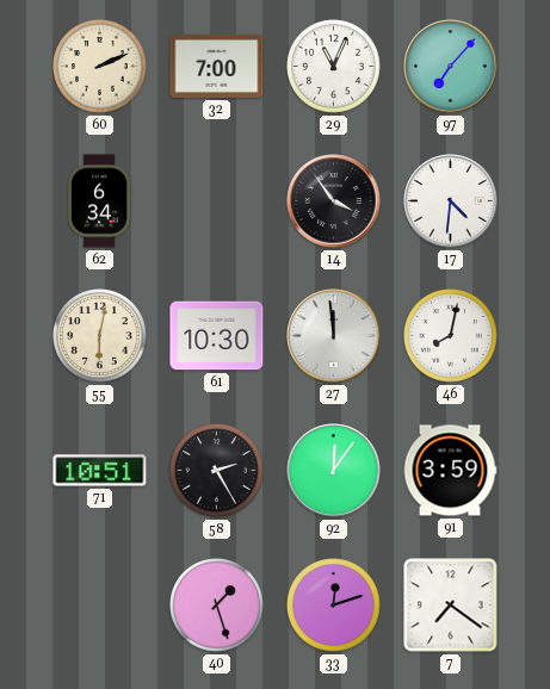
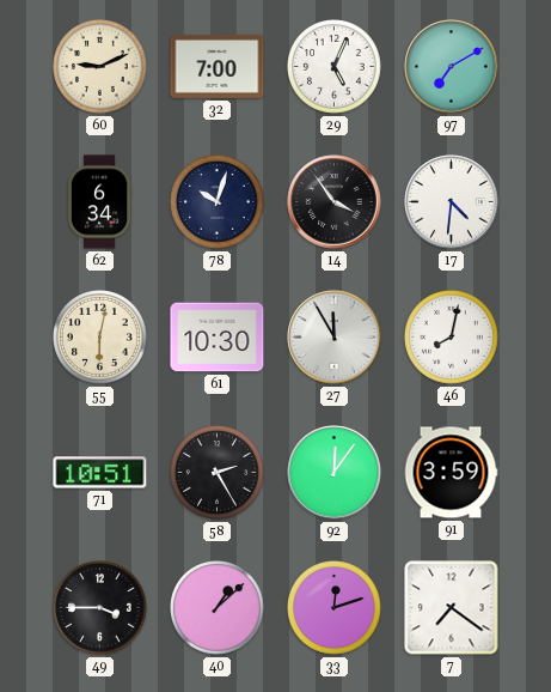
60: 2:11 -> 9:11
29: 11:04 -> 5:04
97: 7:07 -> 7:10
78: none -> 10:03
27: 11:59 -> 11:55
49: none -> 3:45
40: 1:27 -> 1:08
